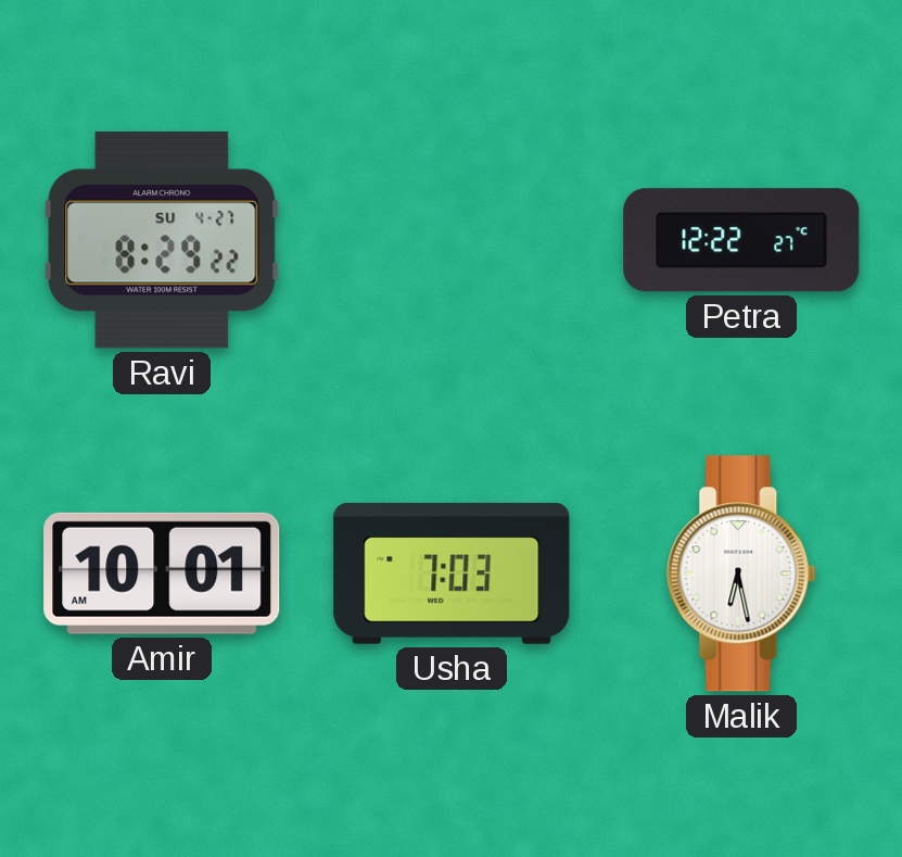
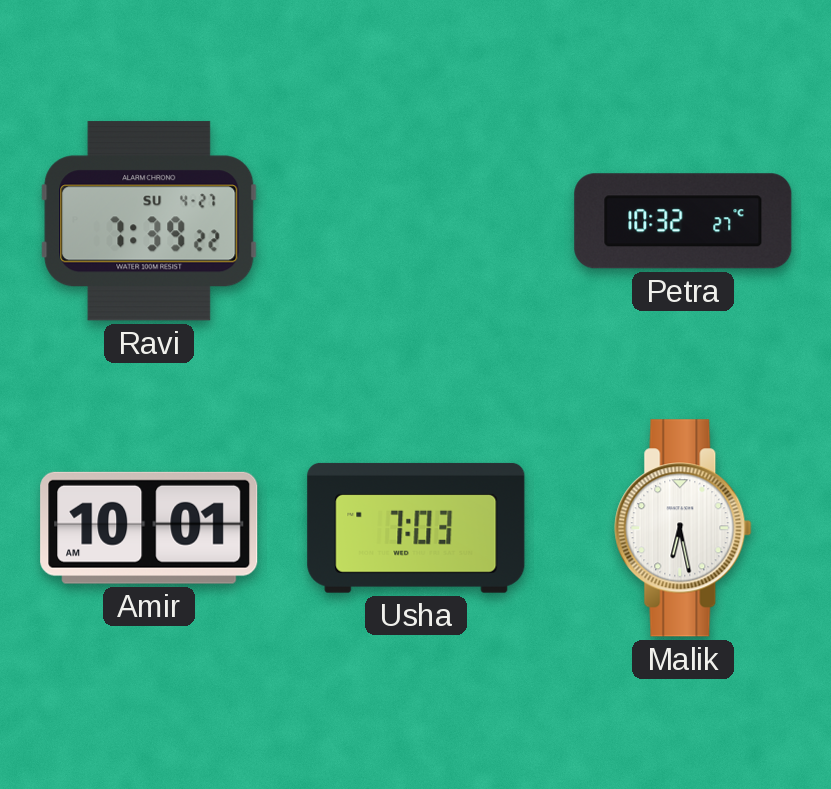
Ravi: 8:29 -> 7:39
Petra: 12:22 -> 10:32
